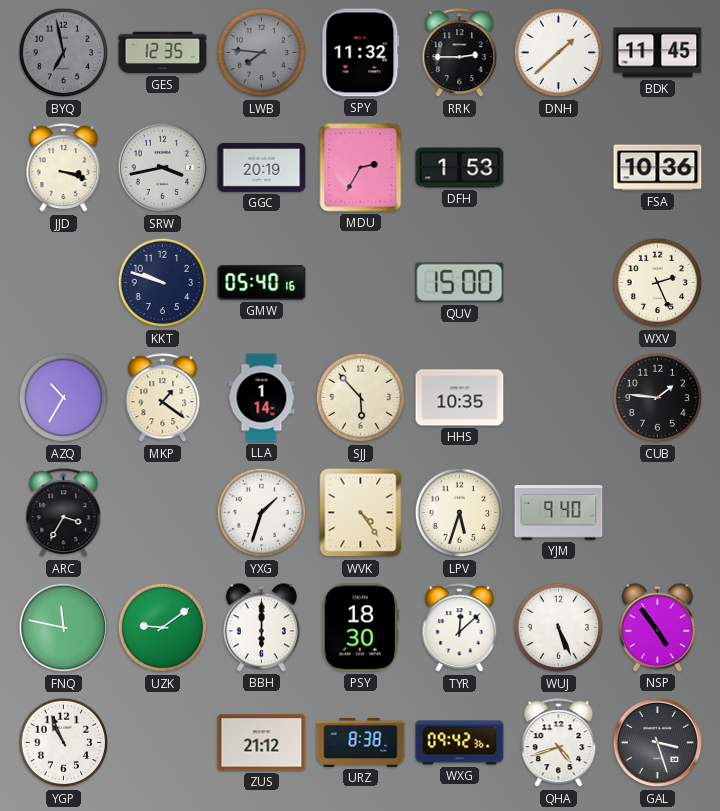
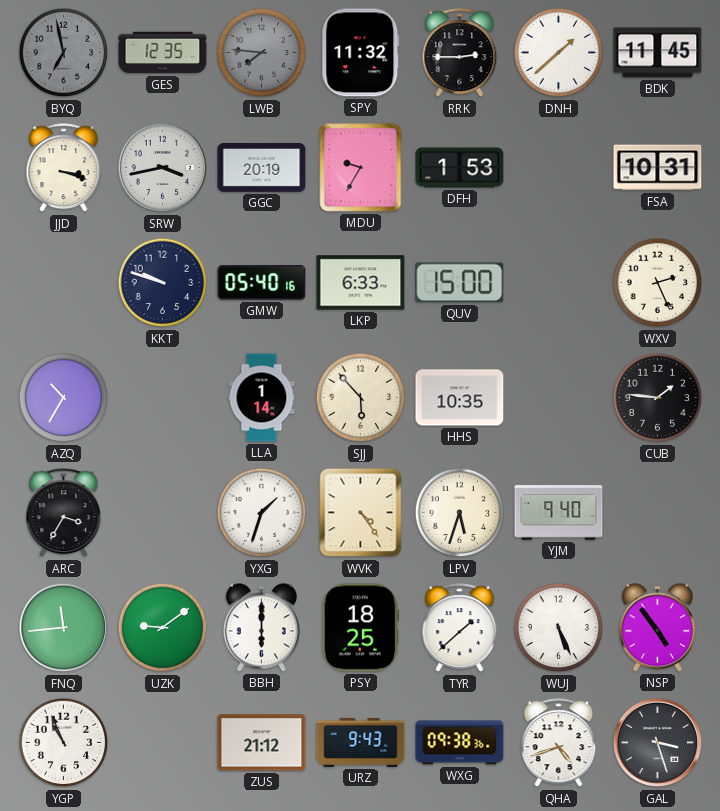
MDU: 2:35 -> 9:35
FSA: 10:36 -> 10:31
LKP: none -> 6:33
MKP: 1:21 -> none
FNQ: 11:47 -> 11:44
PSY: 18:30 -> 18:25
TYR: 12:08 -> 1:38
URZ: 8:38 -> 9:43
WXG: 09:42 -> 09:38
